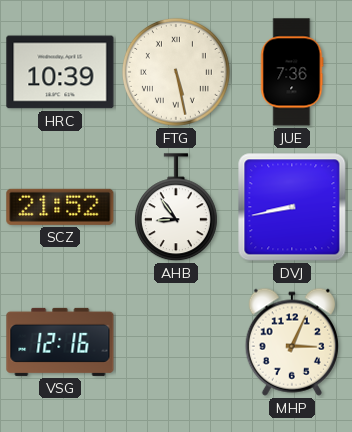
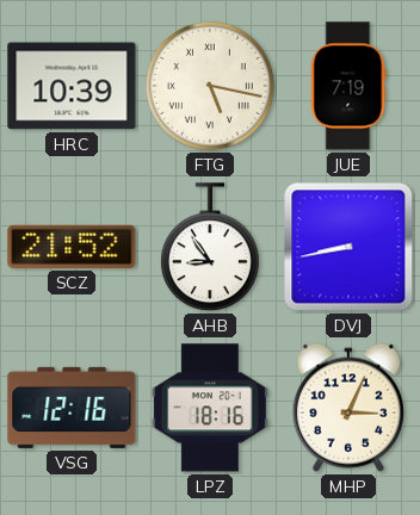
FTG: 5:28 -> 5:17
JUE: 7:36 -> 7:19
LPZ: none -> 18:16
